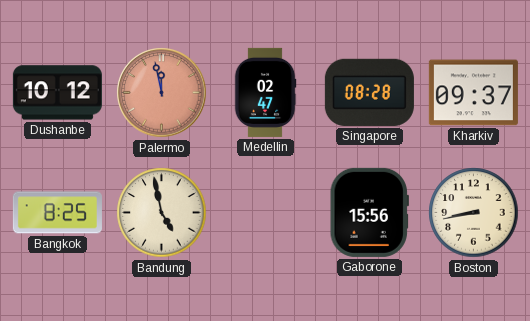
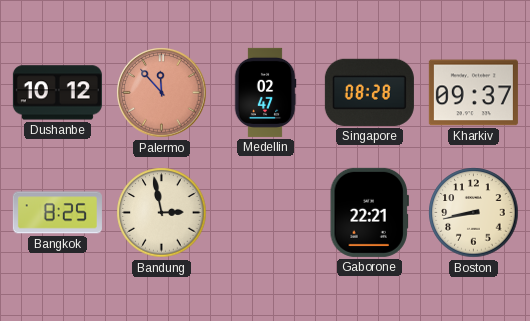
Palermo: 11:58 -> 11:53
Bandung: 4:58 -> 2:58
Gaborone: 15:56 -> 22:21
